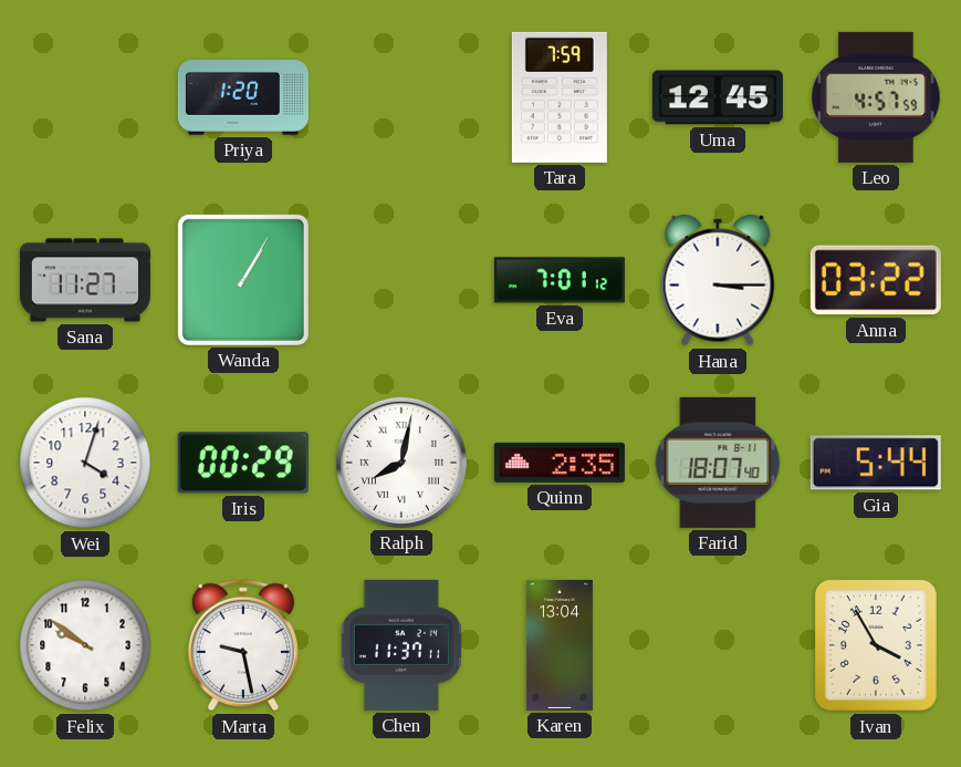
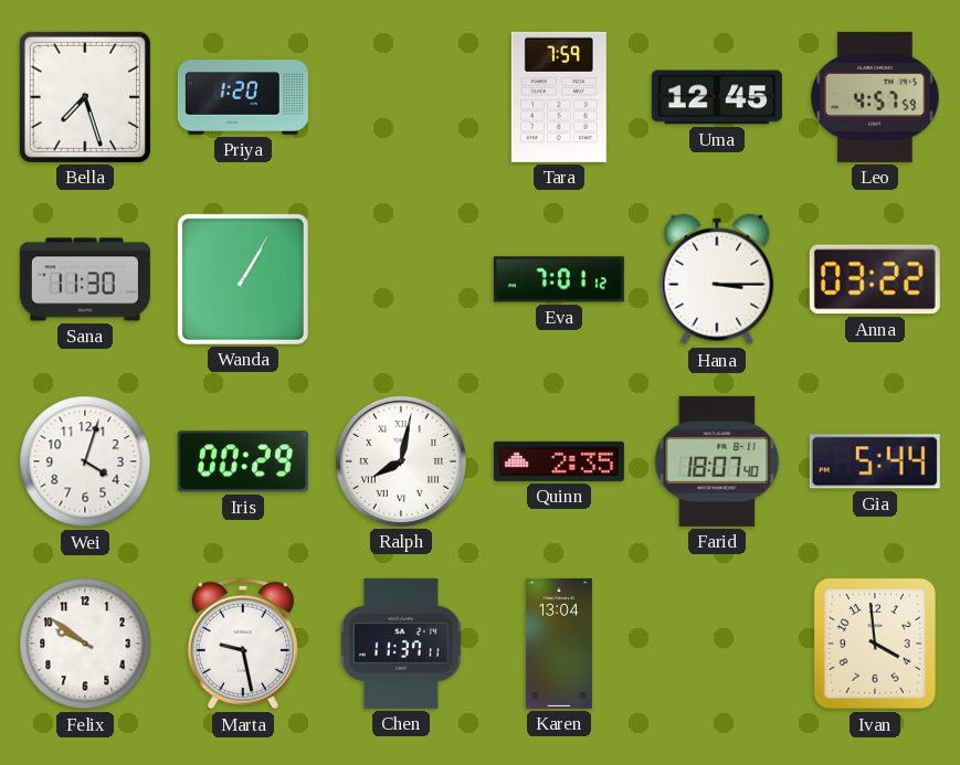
Bella: none -> 7:27
Sana: 11:27 -> 11:30
Ivan: 3:55 -> 3:59
